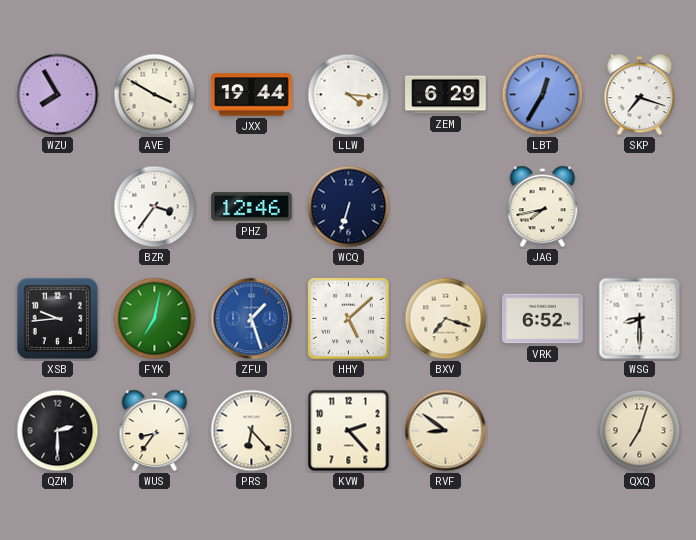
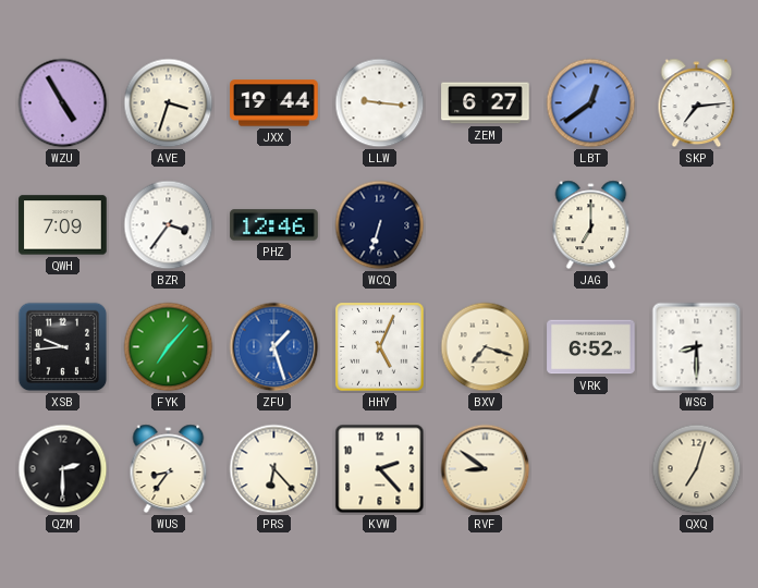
WZU: 7:55 -> 4:55
AVE: 3:50 -> 3:33
LLW: 4:16 -> 9:16
ZEM: 6:29 -> 6:27
LBT: 12:35 -> 12:39
SKP: 7:18 -> 7:14
QWH: none -> 7:09
JAG: 7:43 -> 7:00
FYK: 7:02 -> 7:07
HHY: 5:08 -> 5:04
